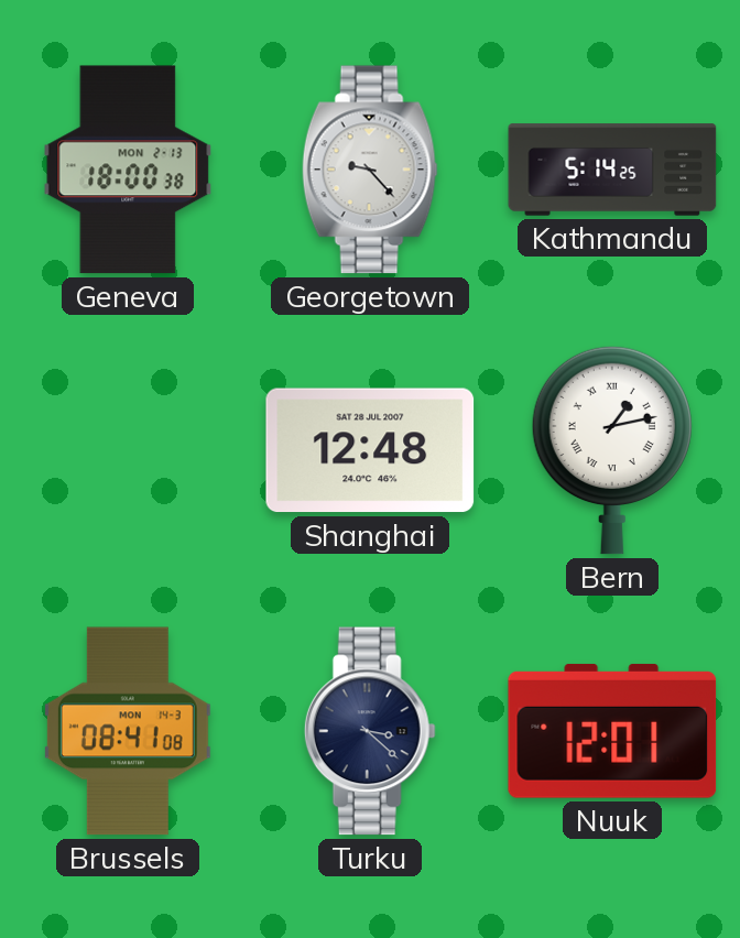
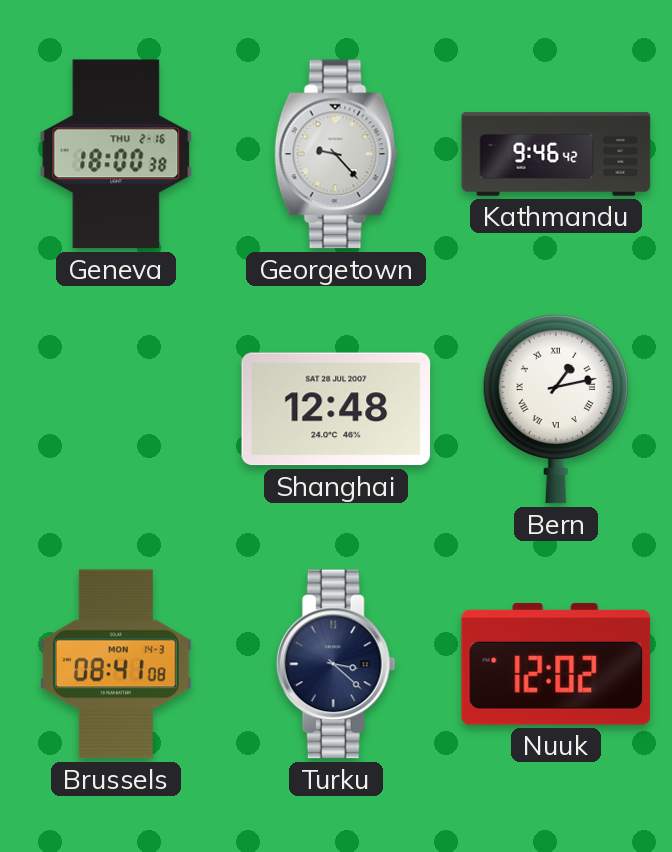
Geneva date: MON 2-13 -> THU 2-16
Kathmandu: 5:14 -> 9:46
Nuuk: 12:01 -> 12:02
